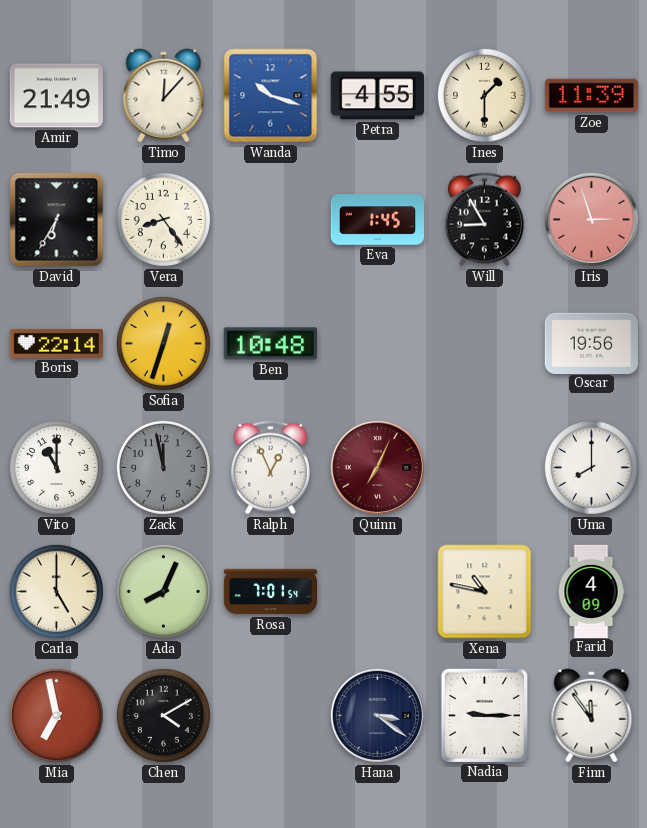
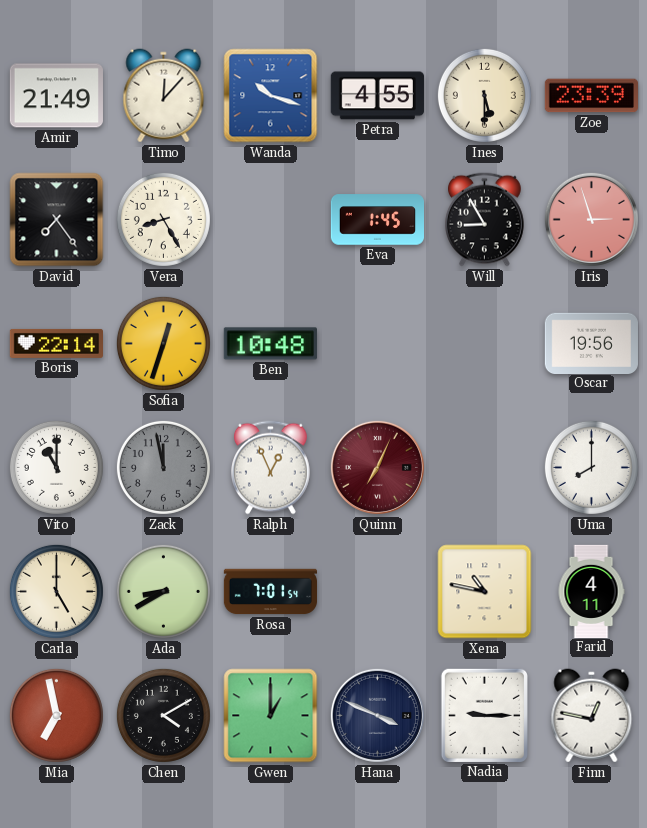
Ines: 1:30 -> 5:30
Zoe: 11:39 -> 23:39
David: 6:35 -> 7:24
Vera: 8:24 -> 8:25
Ada: 8:04 -> 8:40
Farid: 4:09 -> 4:11
Gwen: none -> 1:00
Hana: 3:21 -> 3:49
Finn: 11:54 -> 12:47
